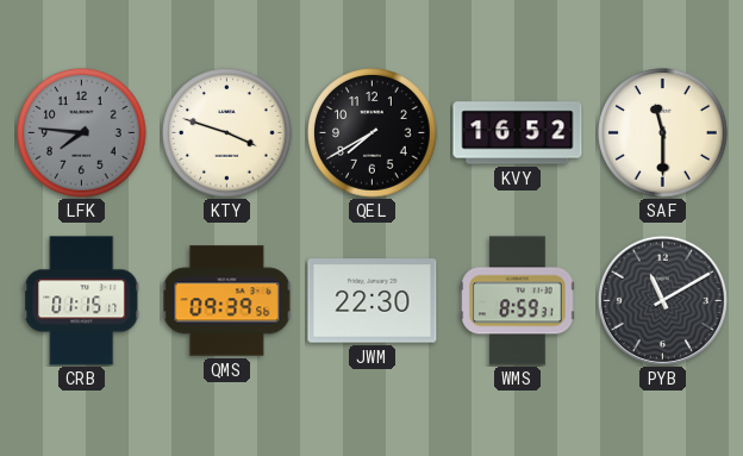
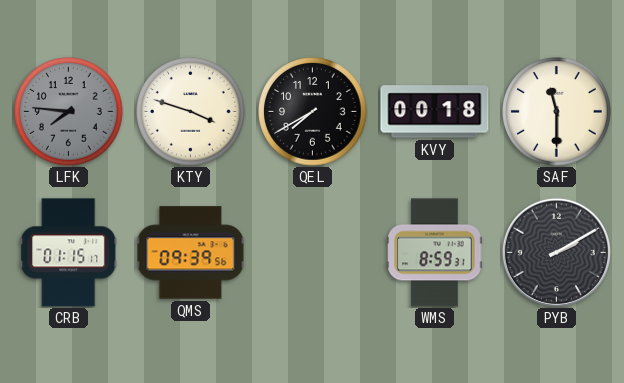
KVY: 16:52 -> 00:18
JWM: 22:30 -> none
PYB: 11:10 -> 2:10
